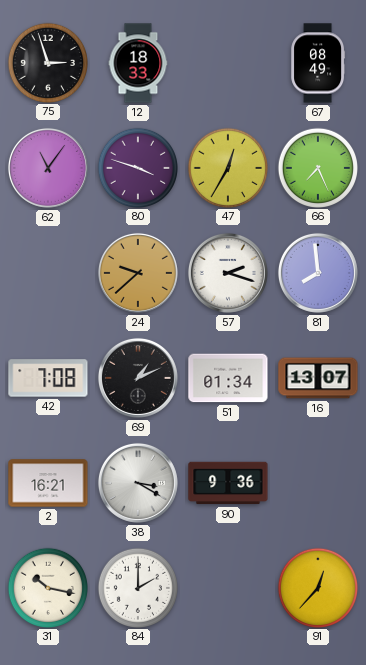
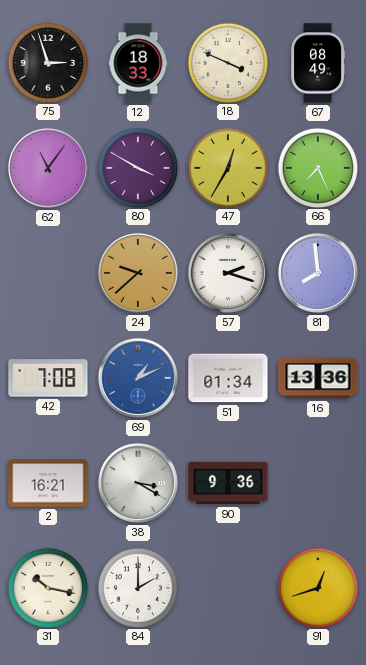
18: none -> 3:49
80: 3:48 -> 3:50
69 dial: black -> blue
16: 13:07 -> 13:36
91: 12:37 -> 12:42
